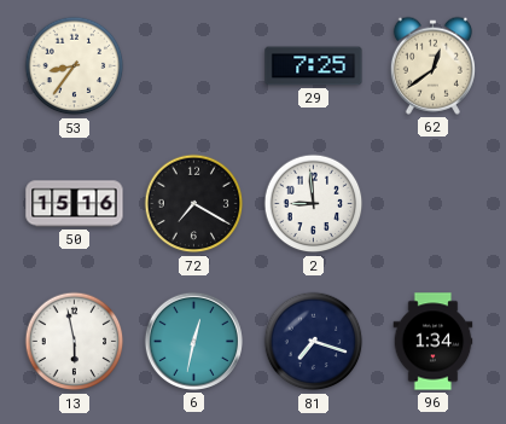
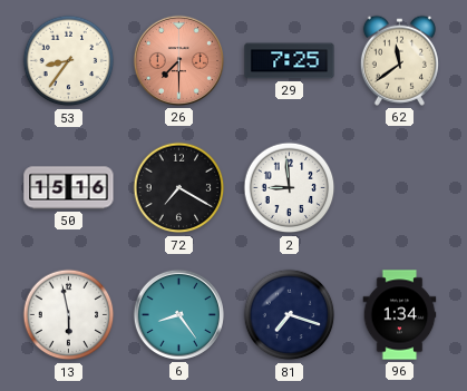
26: none -> 7:30
62: 12:39 -> 11:39
6: 12:32 -> 8:24
